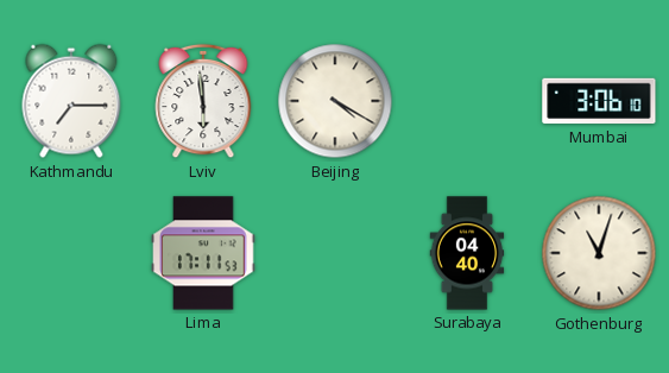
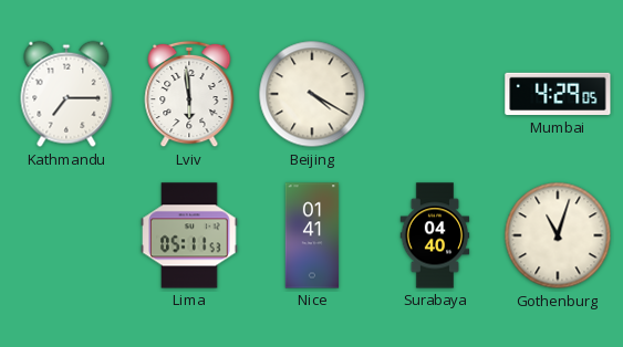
Mumbai: 3:06 -> 4:29
Lima: 17:11 -> 05:11
Nice: none -> 01:41
